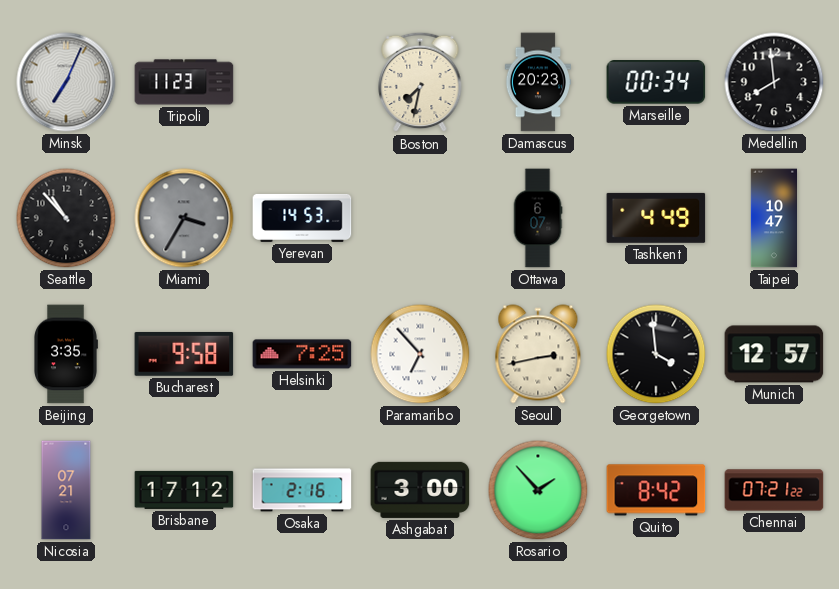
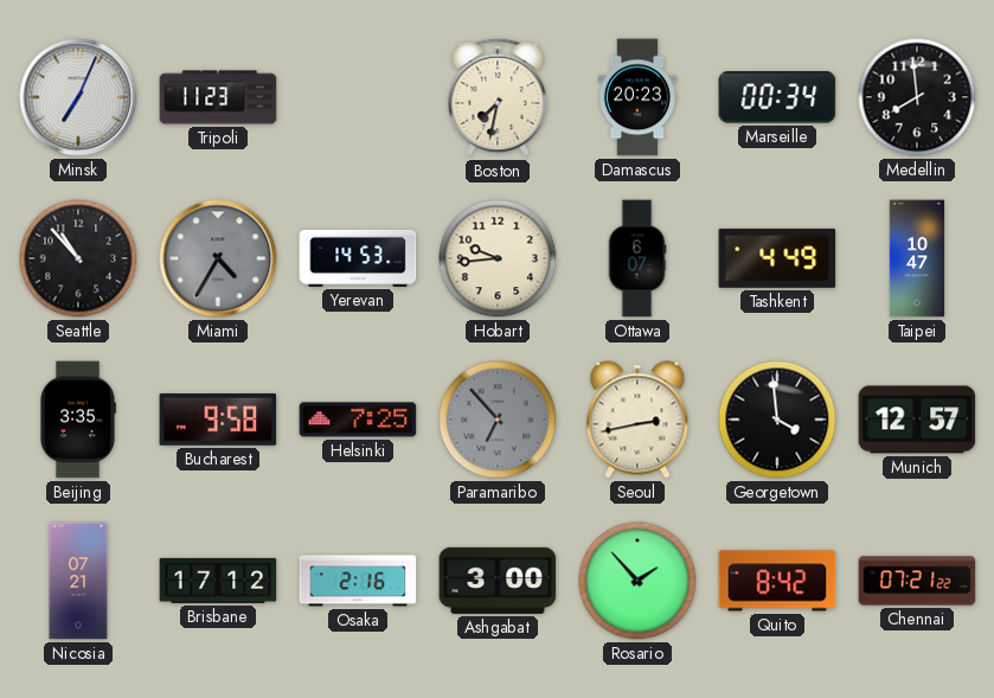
Miami: 3:35 -> 4:35
Hobart: none -> 9:44
Paramaribo dial: white -> grey
